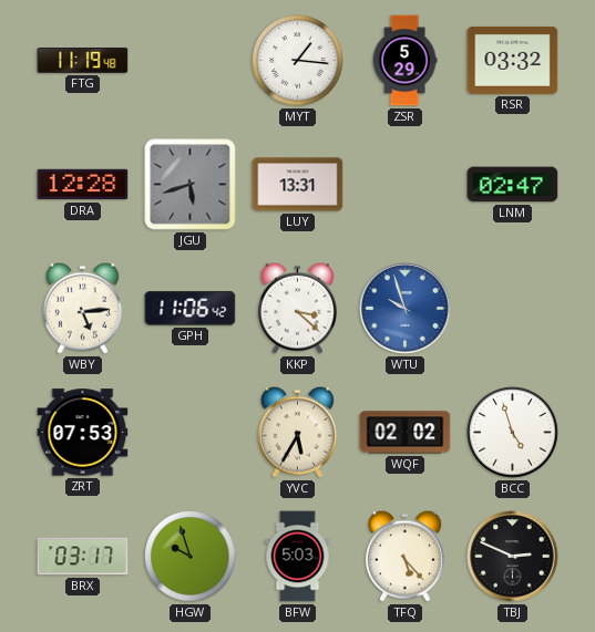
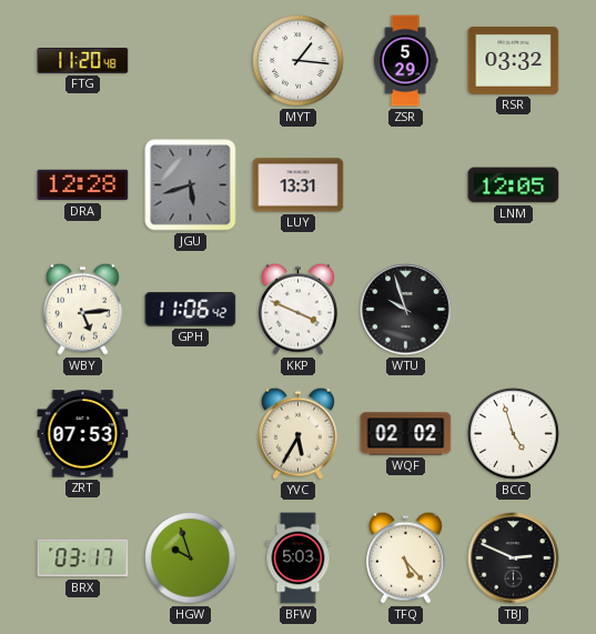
FTG: 11:19 -> 11:20
LNM: 02:47 -> 12:05
KKP: 3:22 -> 3:49
WTU dial: blue -> black
